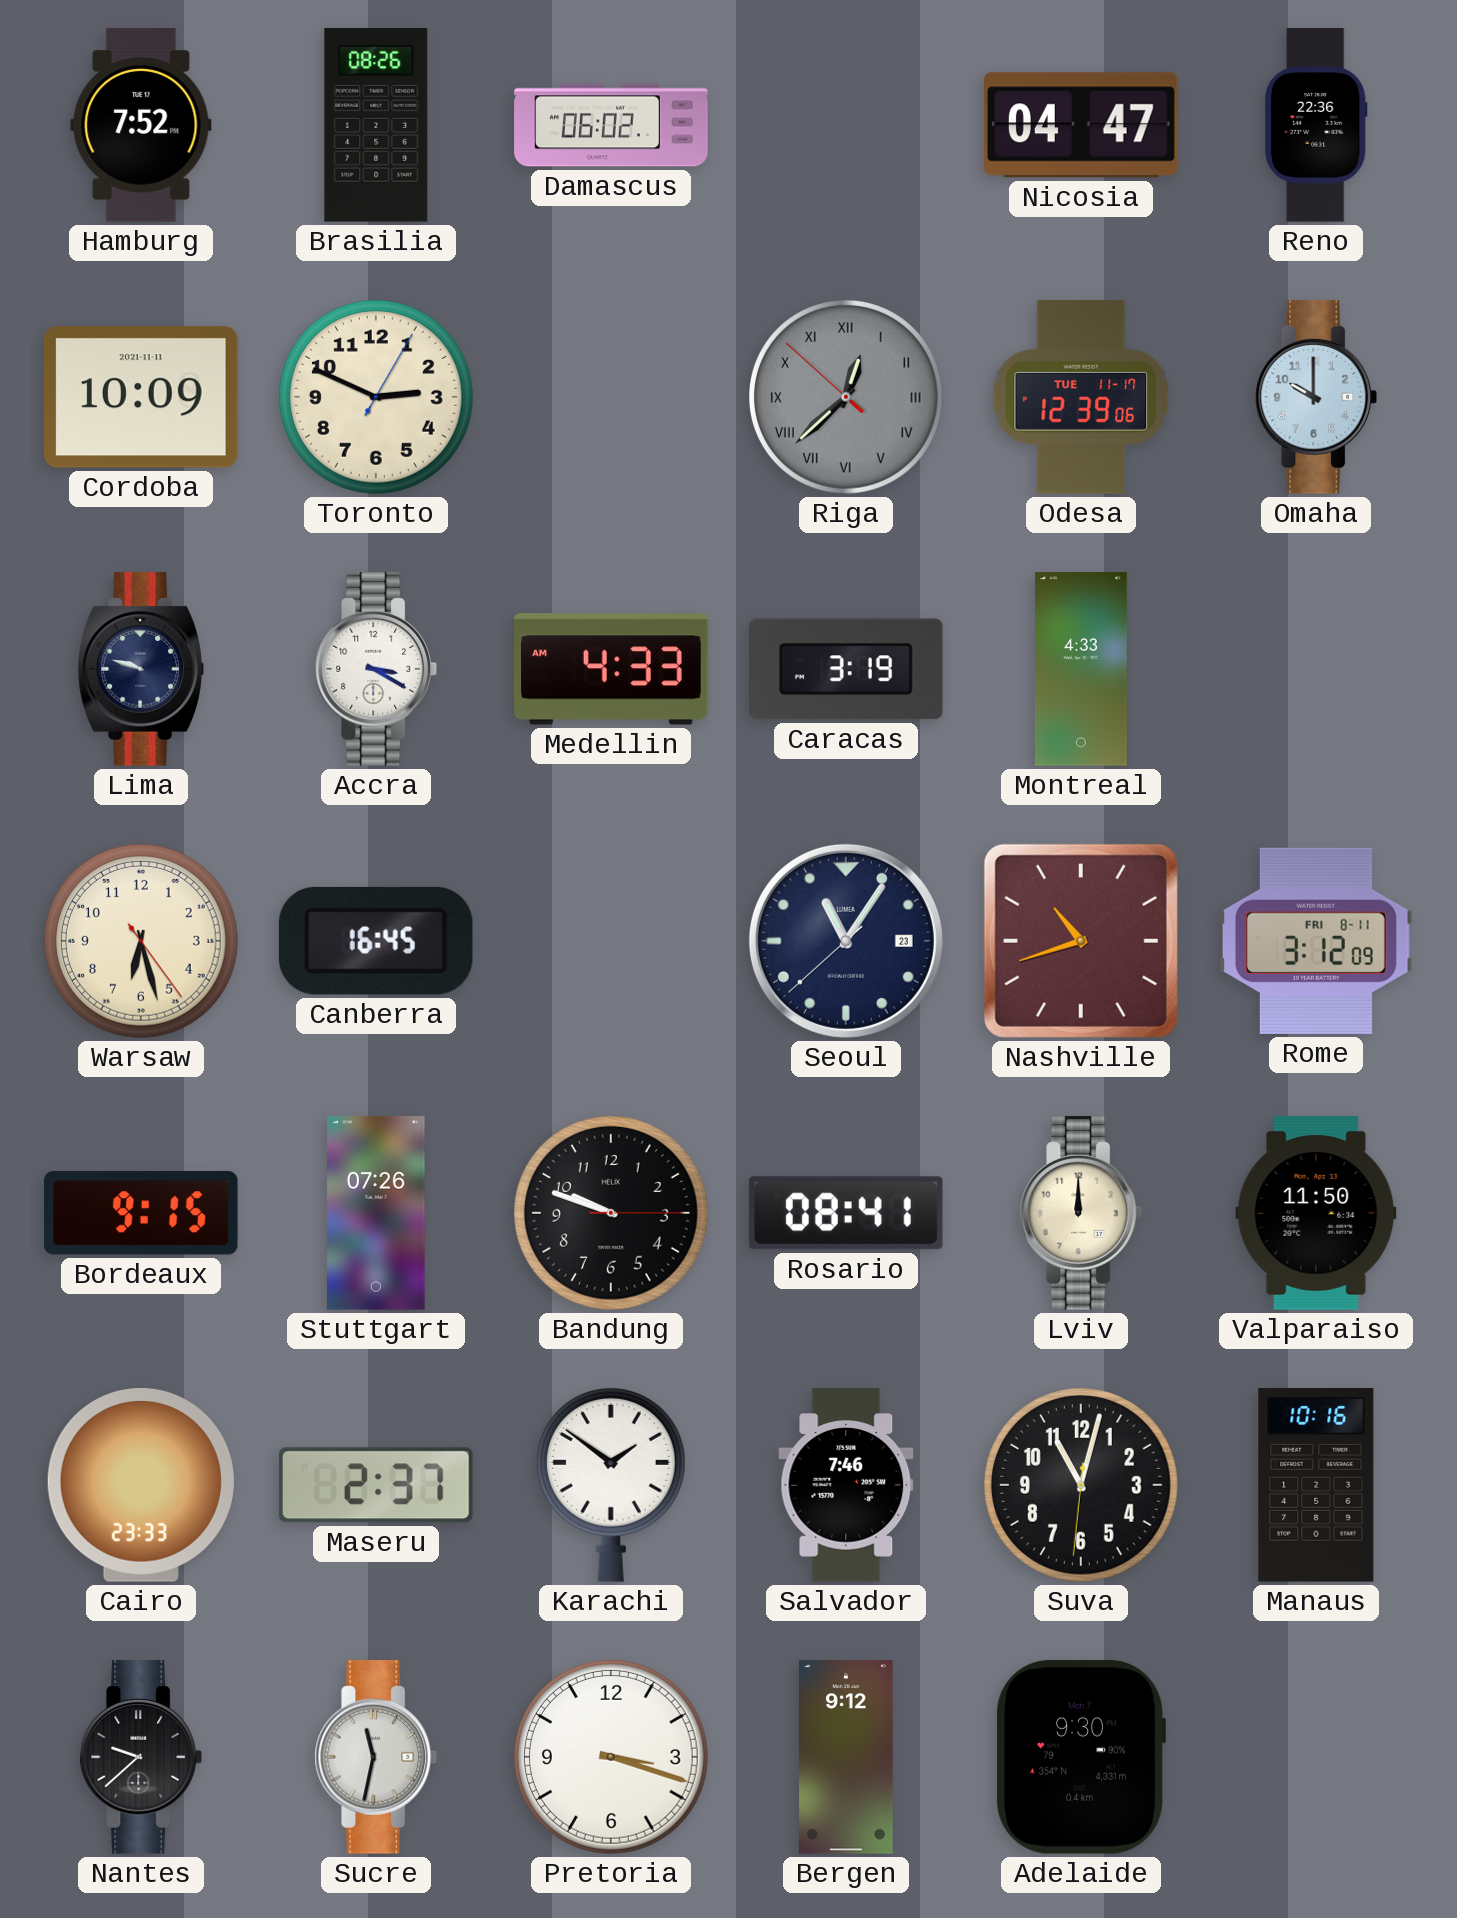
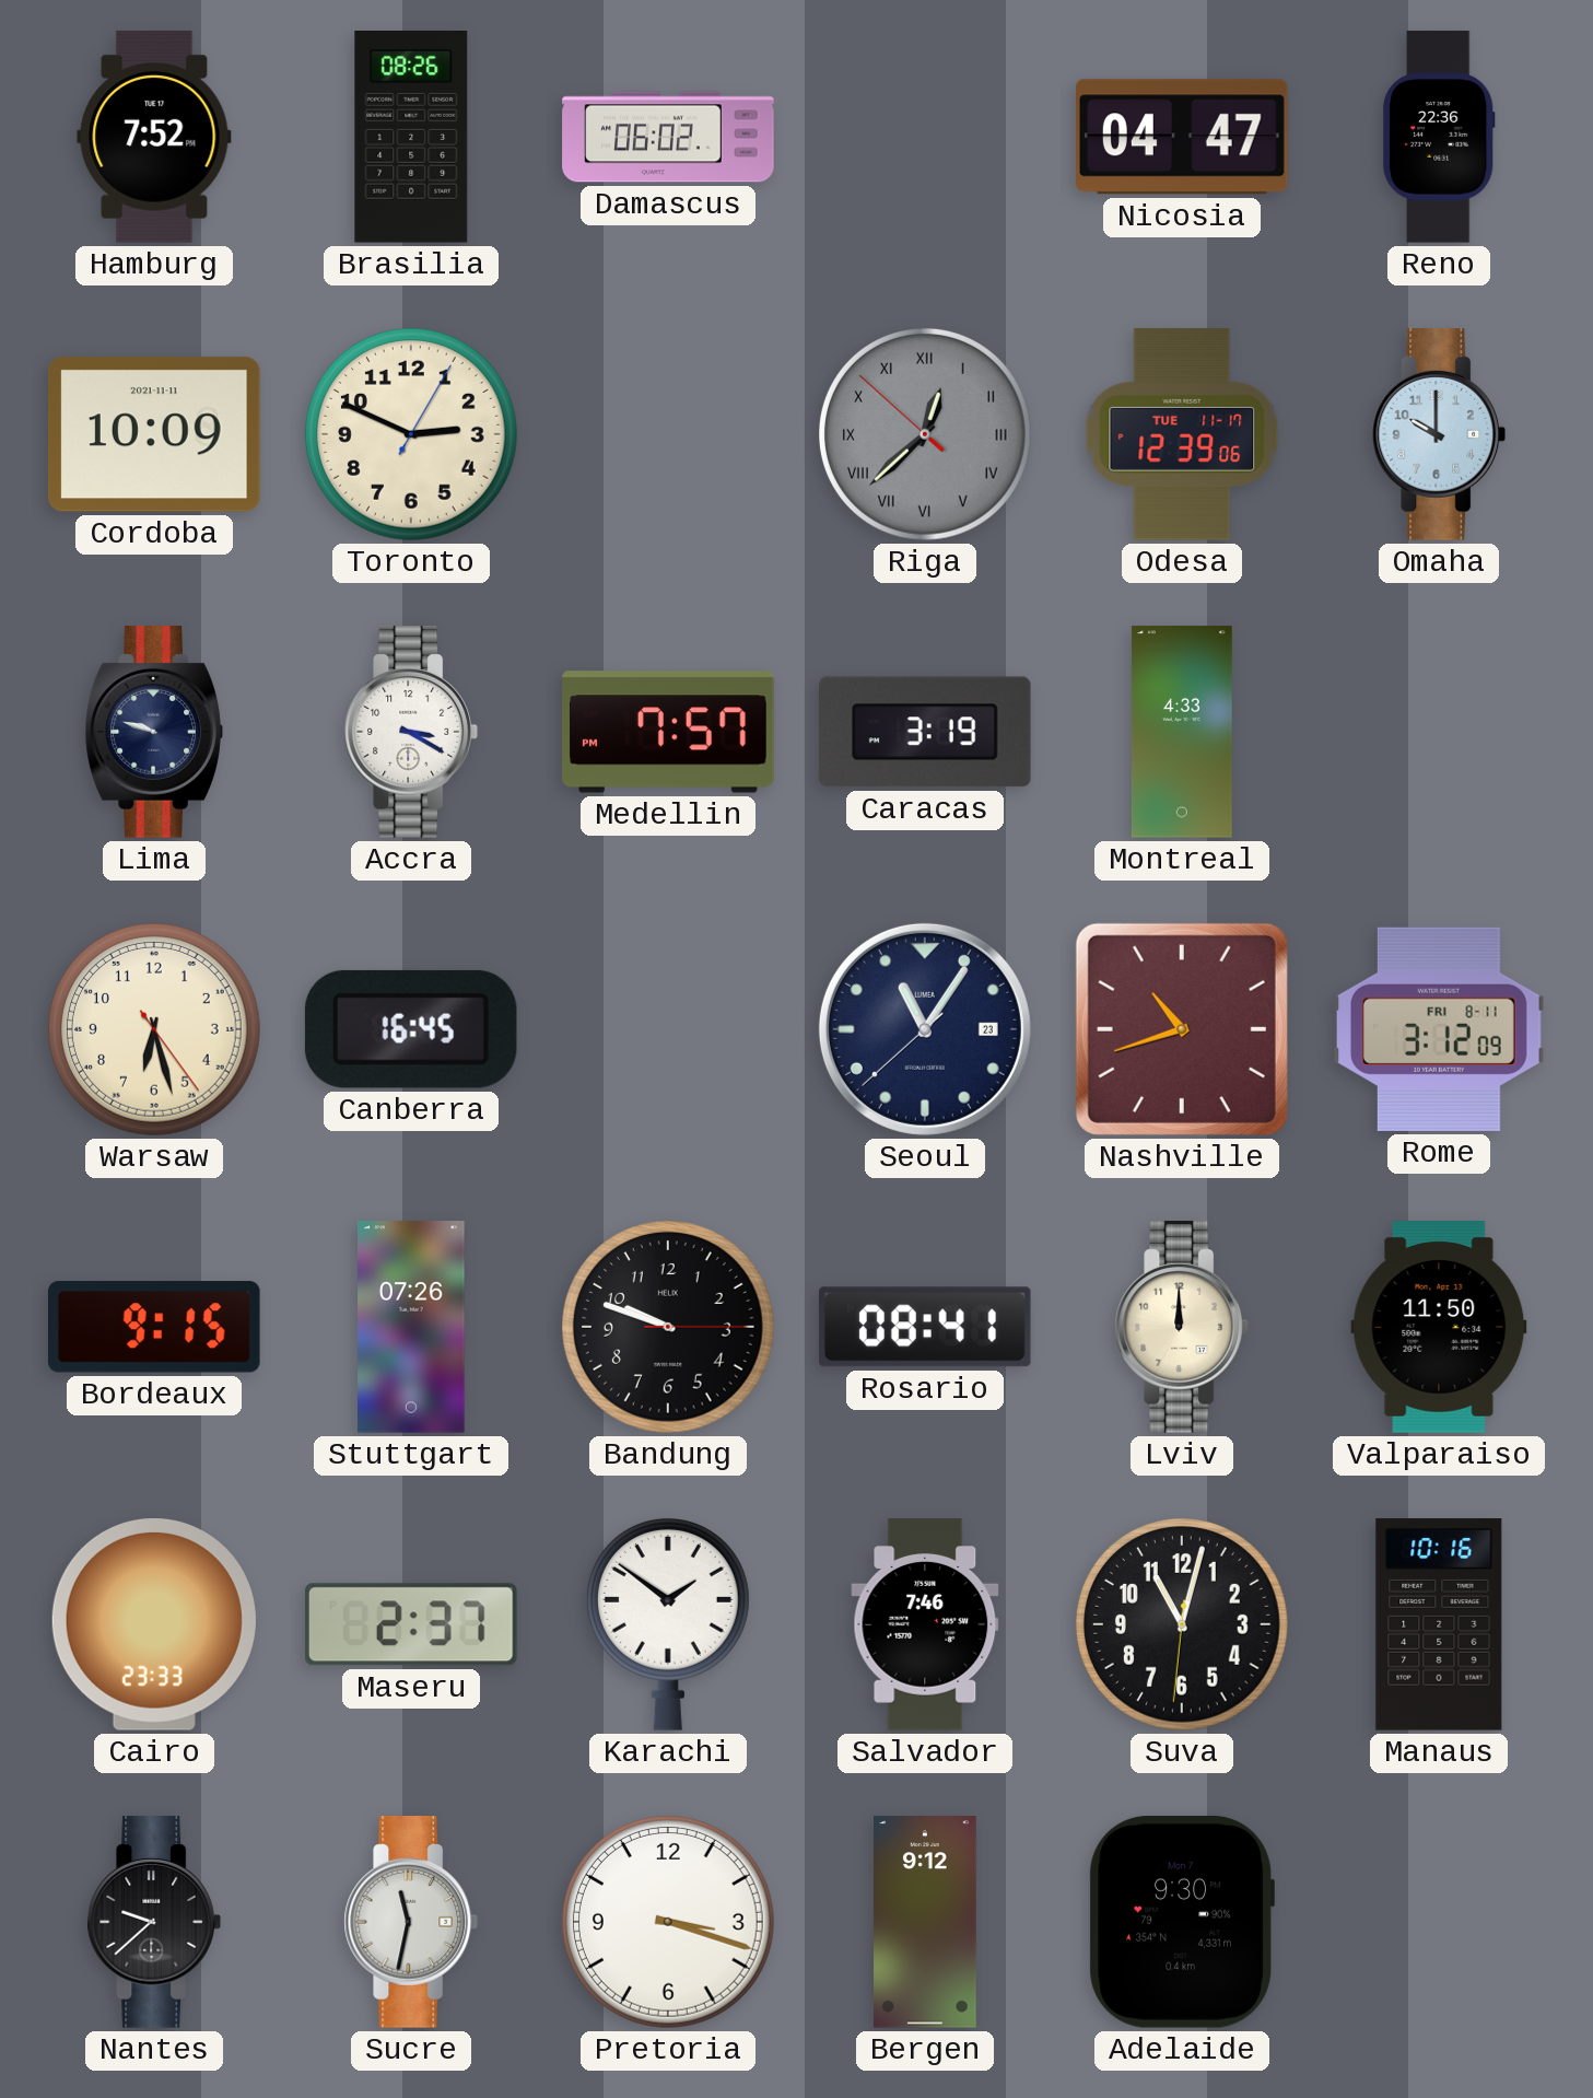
Medellin: 4:33 -> 7:57
